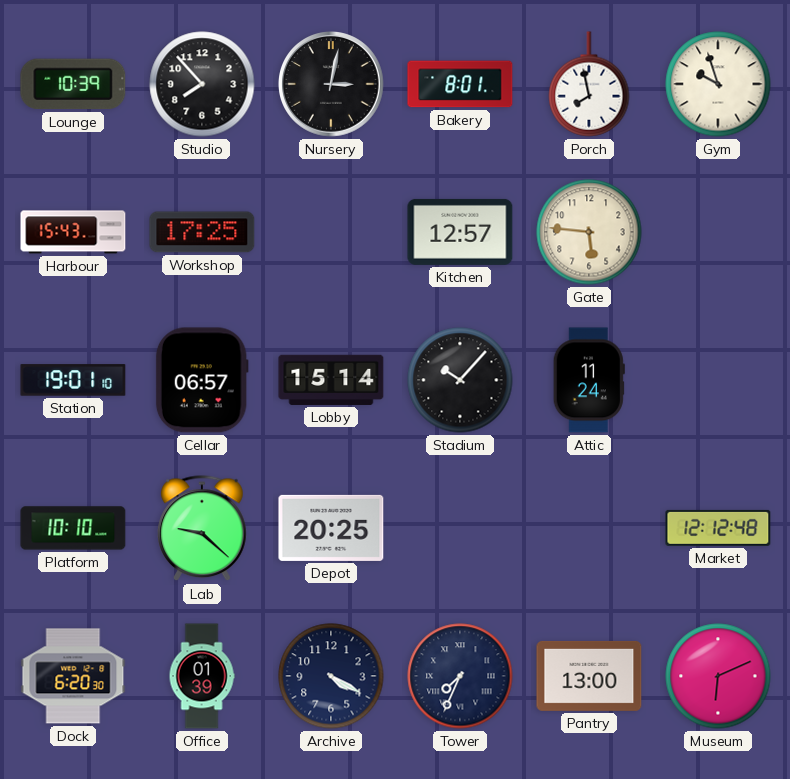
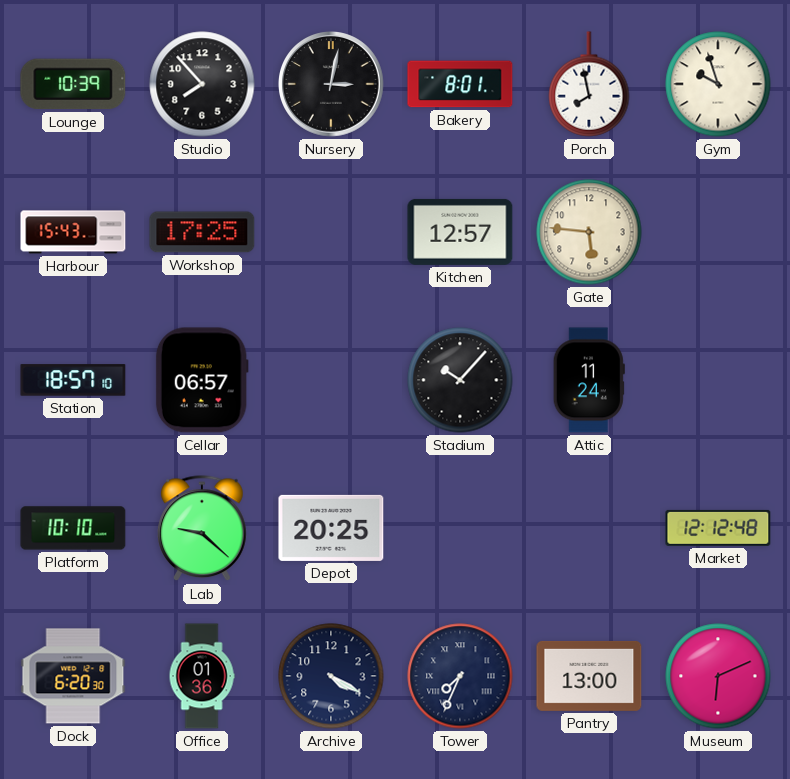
Station: 19:01 -> 18:57
Lobby: 15:14 -> none
Office: 01:39 -> 01:36
